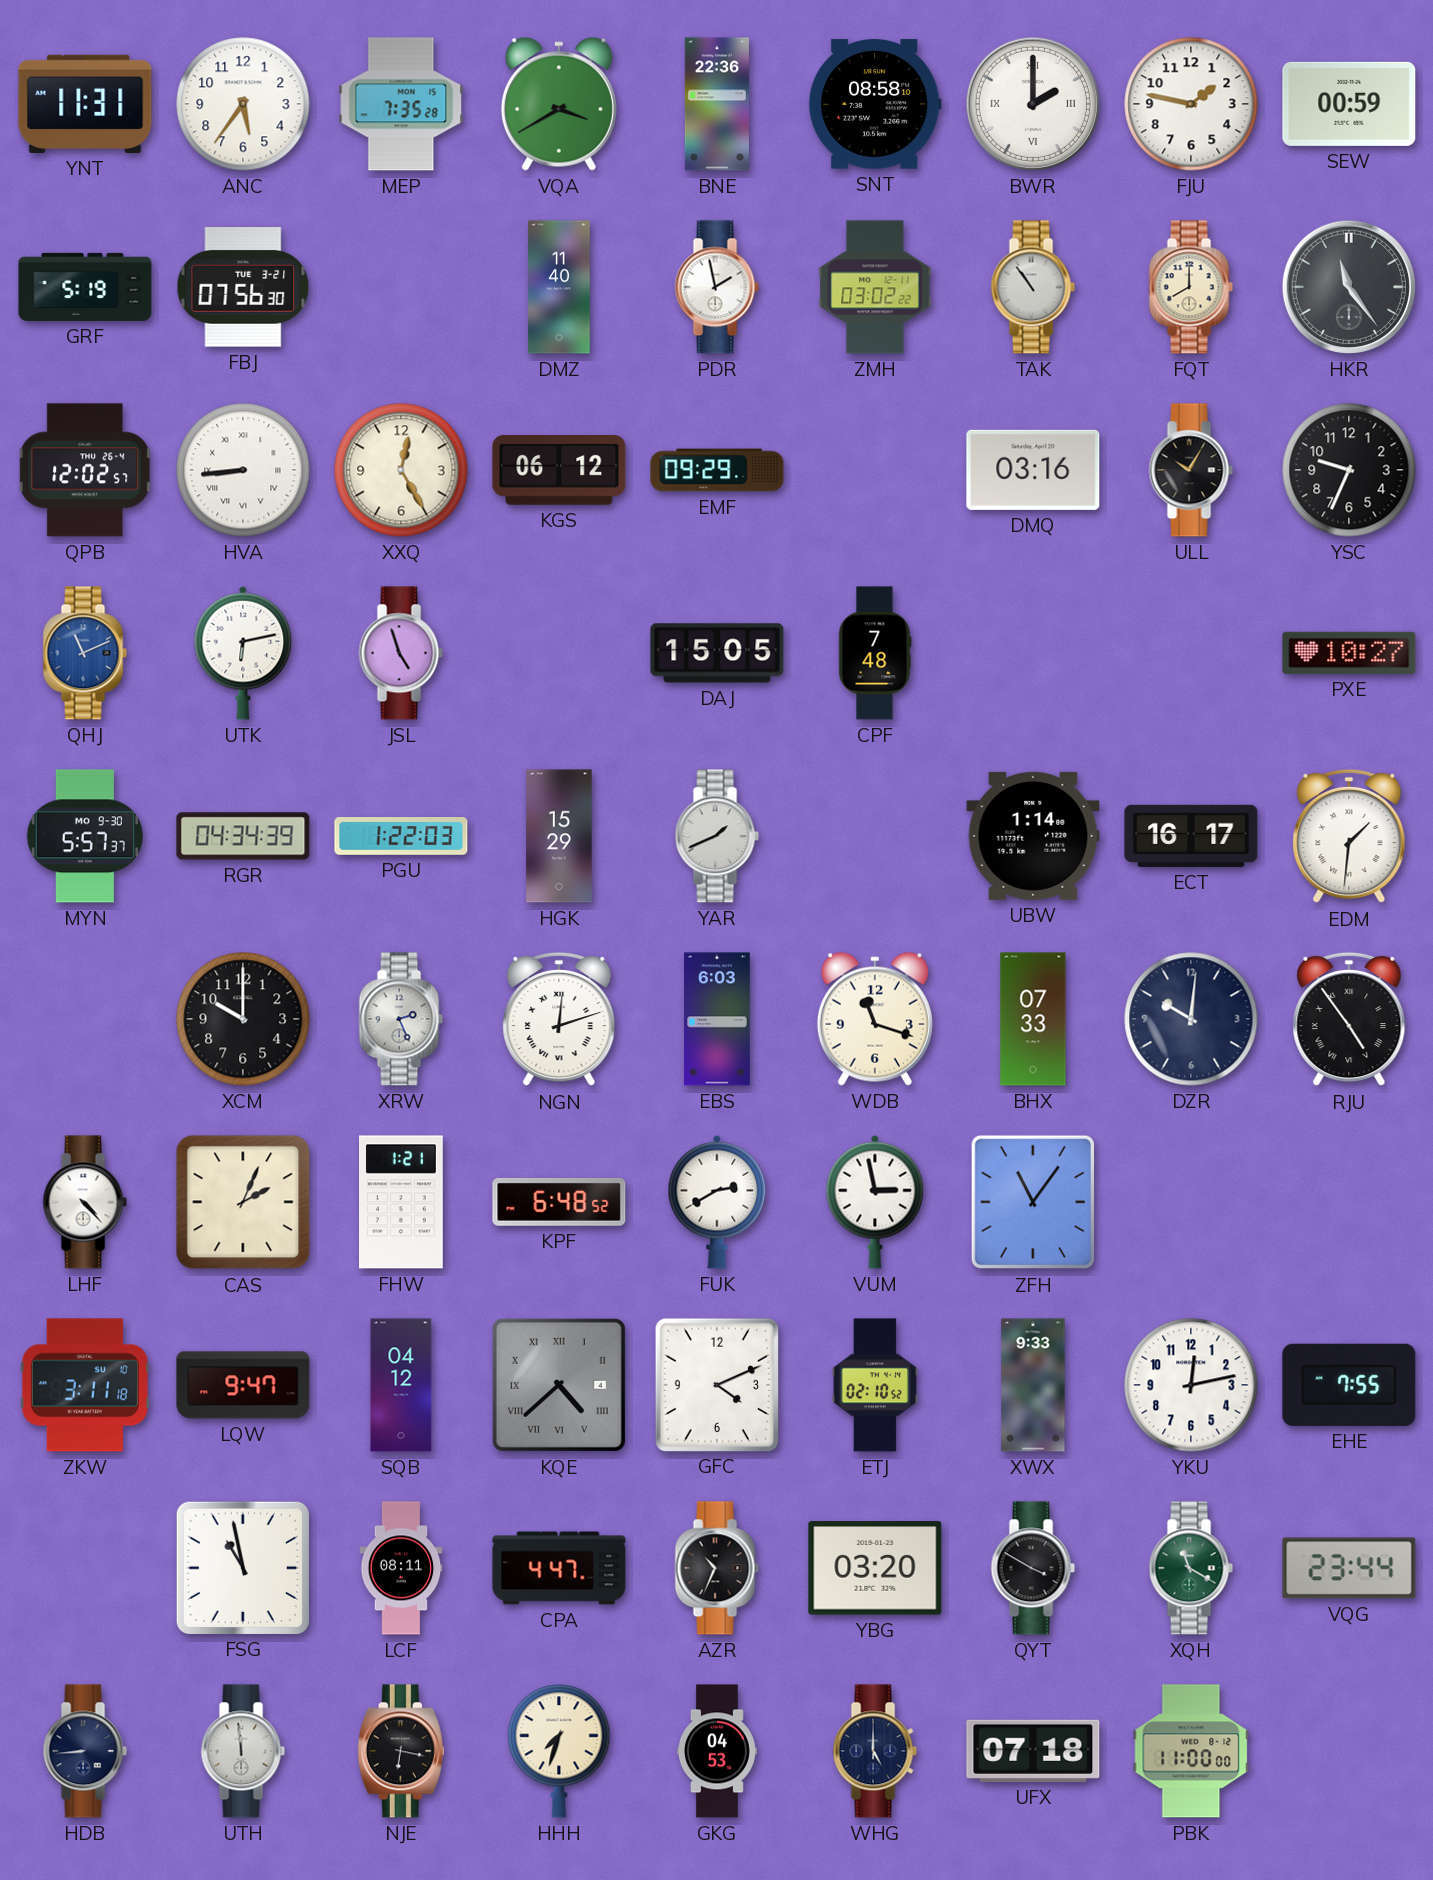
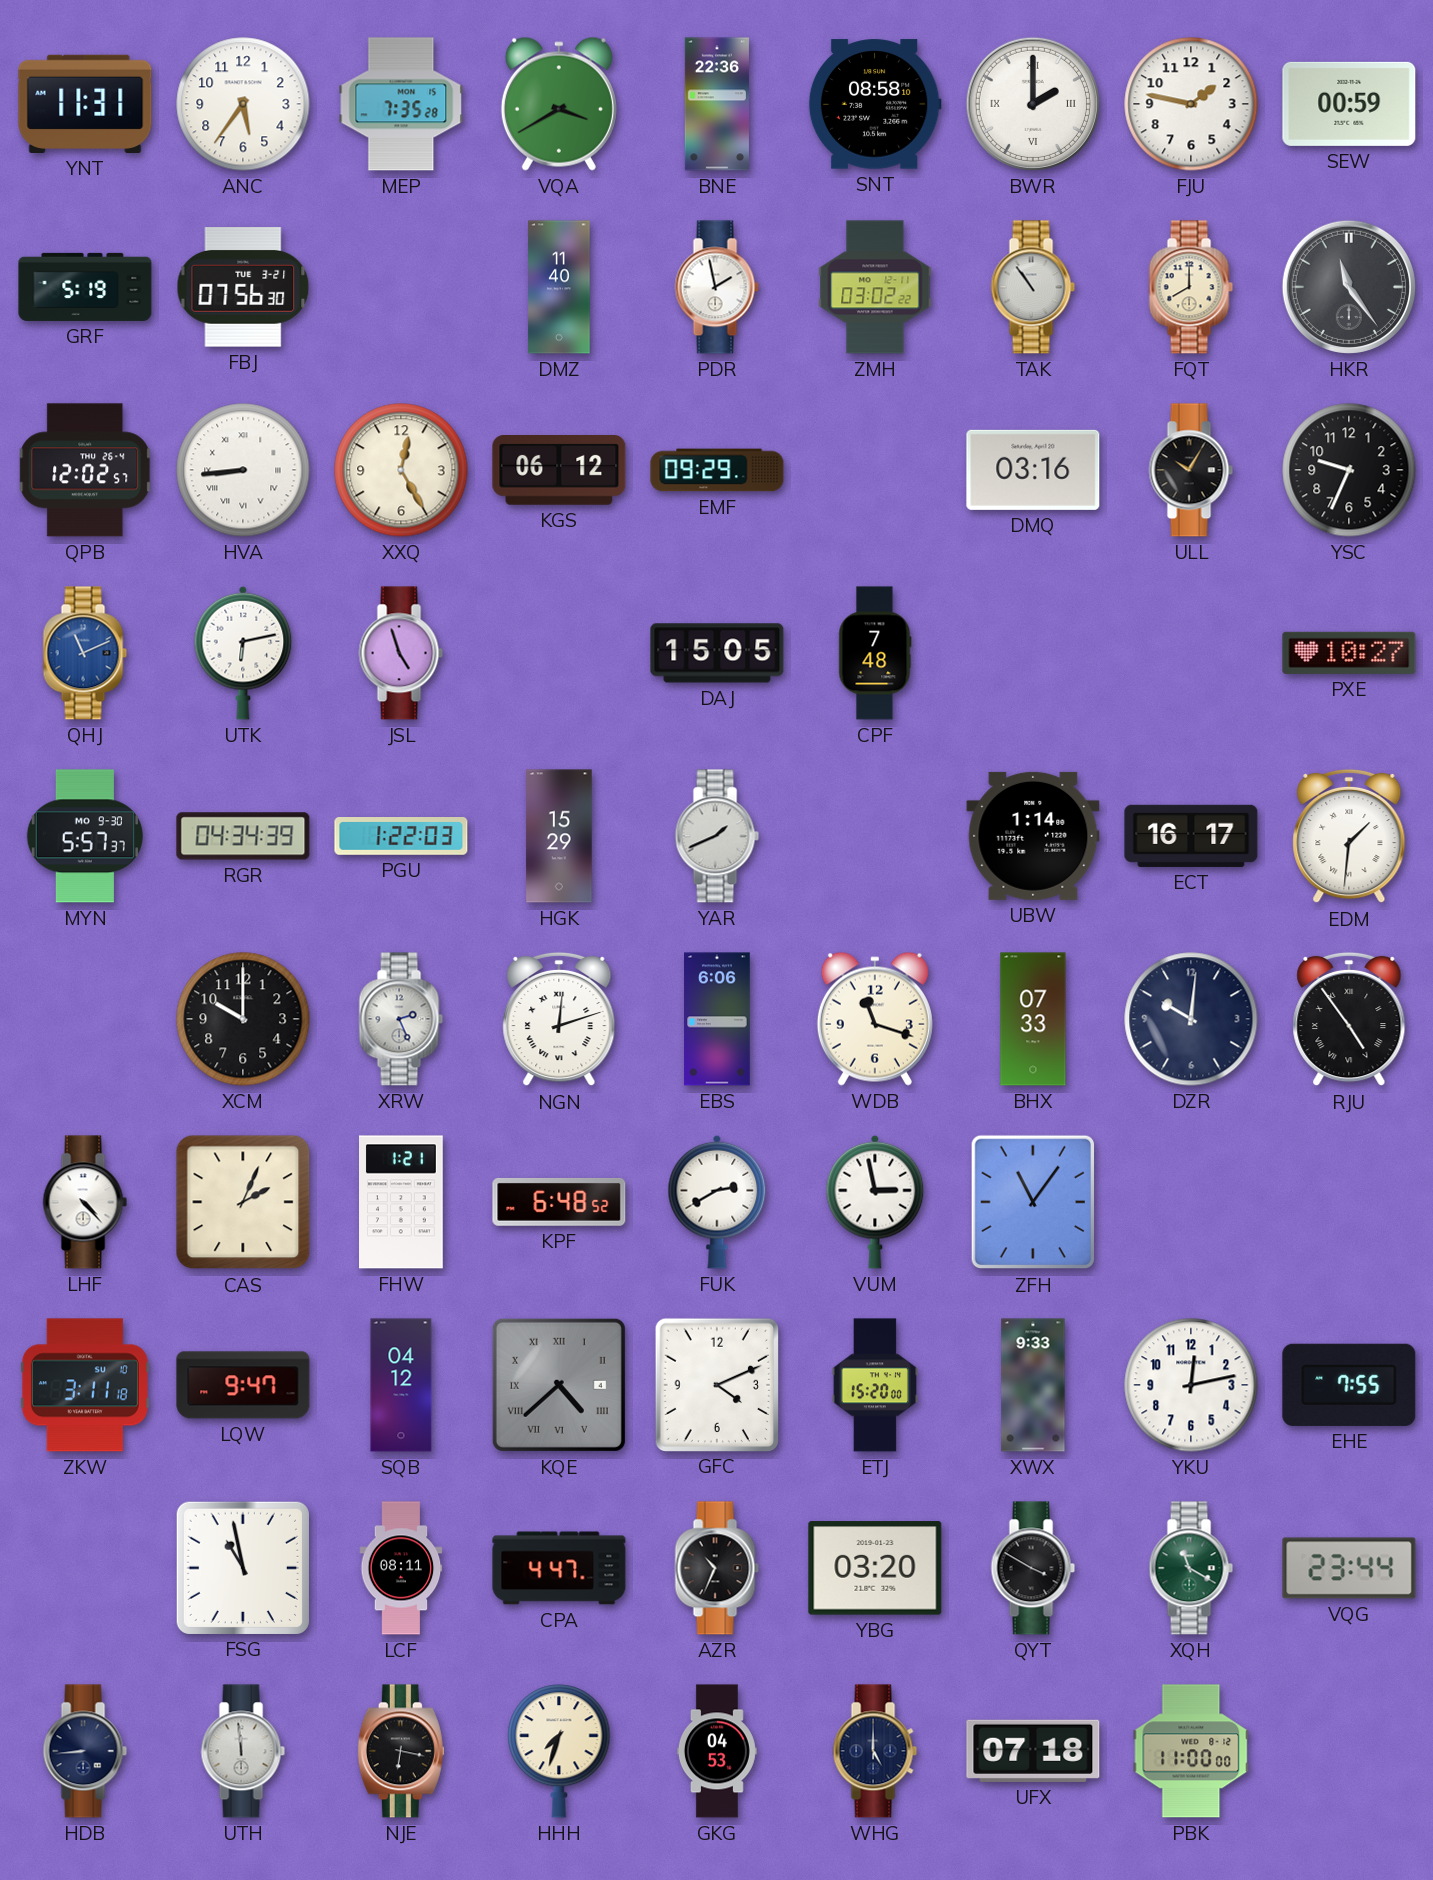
EBS: 6:03 -> 6:06
ETJ: 02:10 -> 15:20
